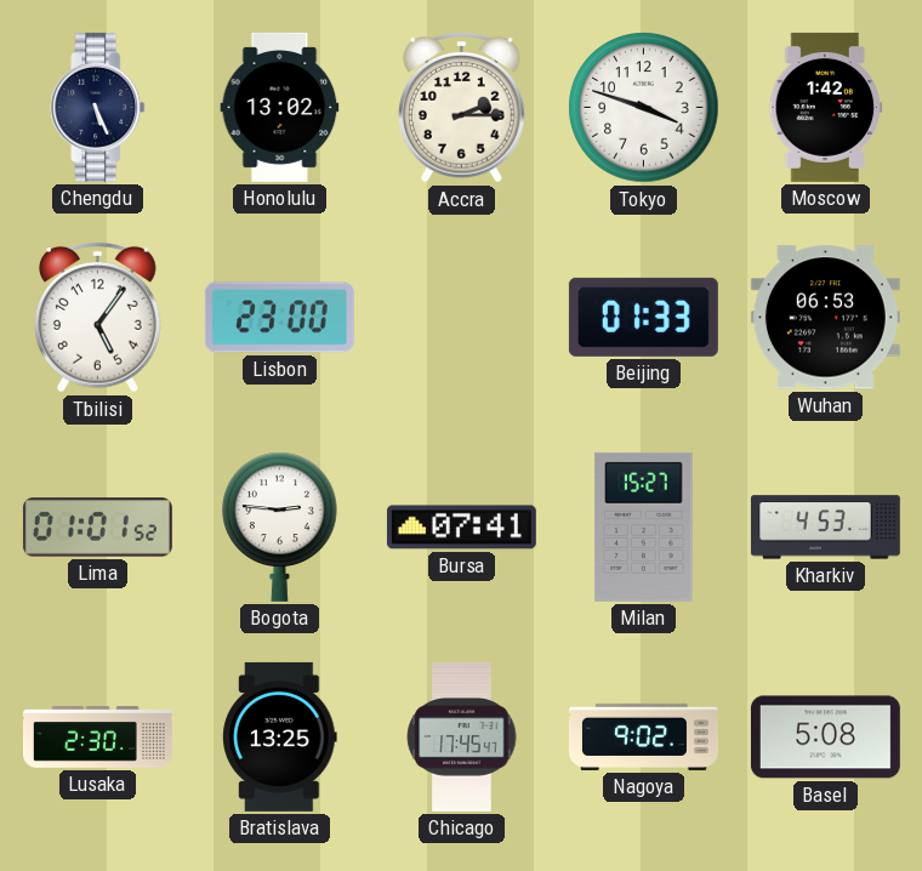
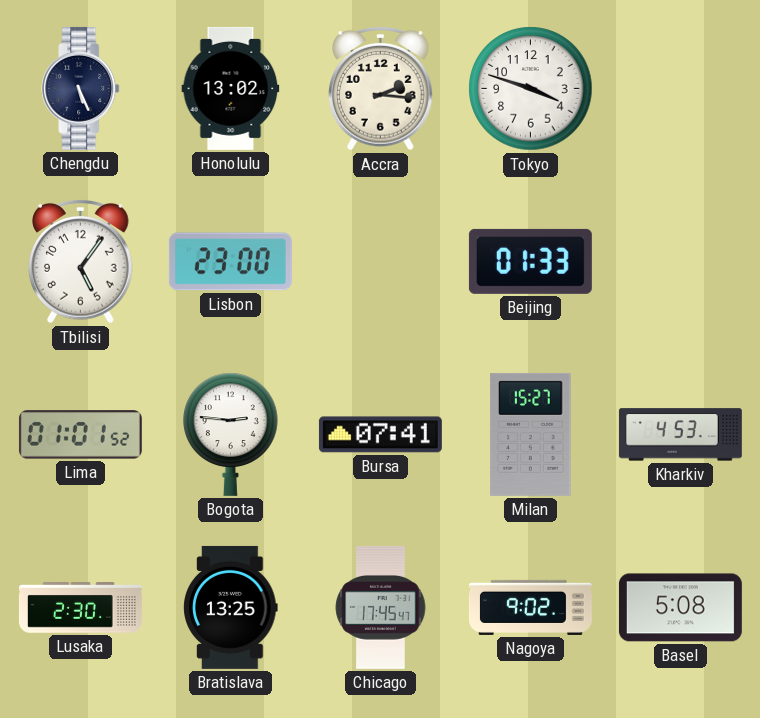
Accra: 2:15 -> 2:16
Moscow: 1:42 -> none
Wuhan: 06:53 -> none
